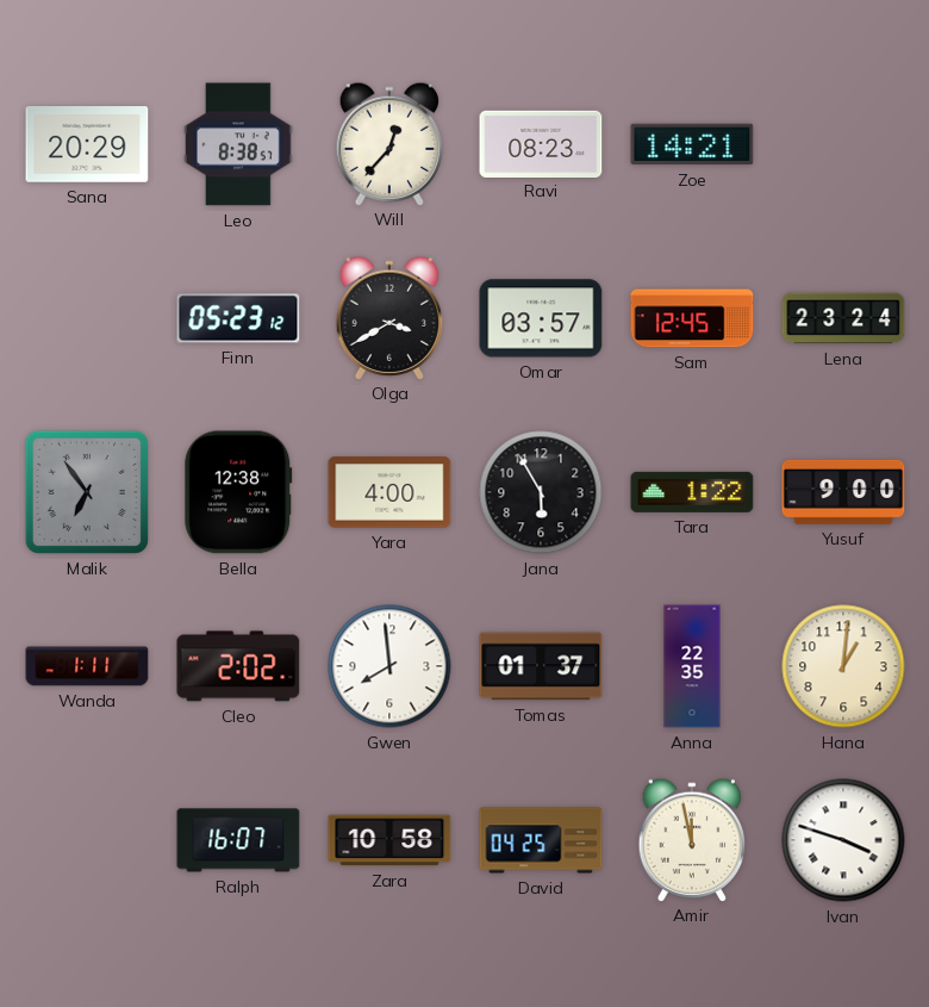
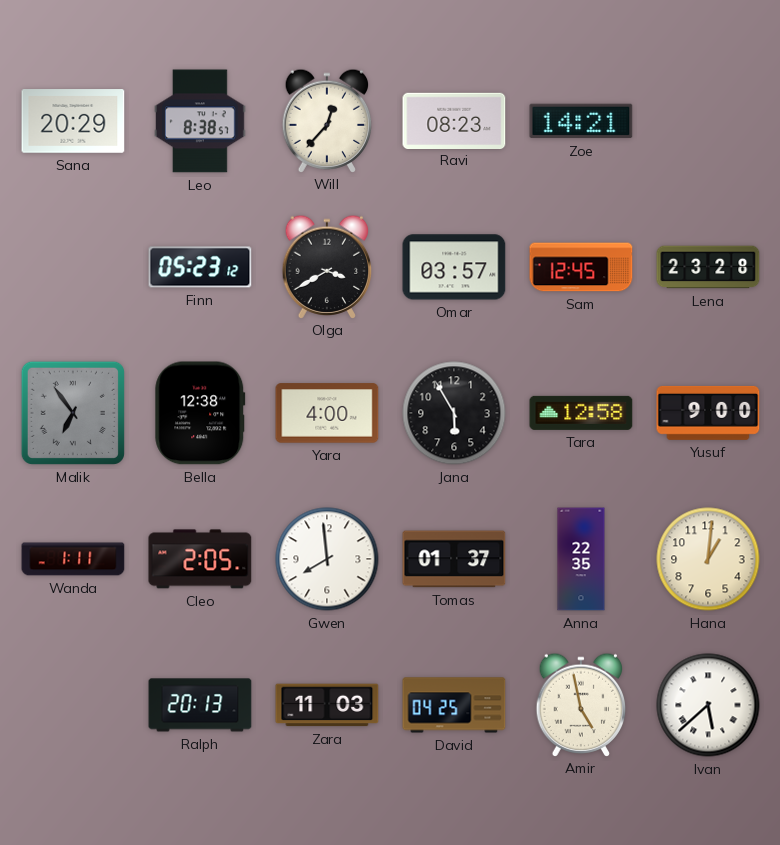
Lena: 23:24 -> 23:28
Tara: 1:22 -> 12:58
Cleo: 2:02 -> 2:05
Ralph: 16:07 -> 20:13
Zara: 10:58 -> 11:03
Amir: 11:58 -> 4:58
Ivan: 3:48 -> 5:38
